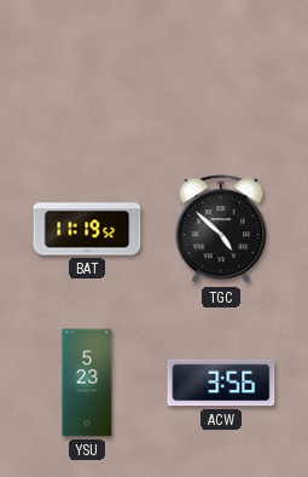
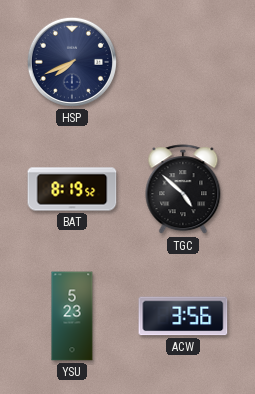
HSP: none -> 7:41
BAT: 11:19 -> 8:19
